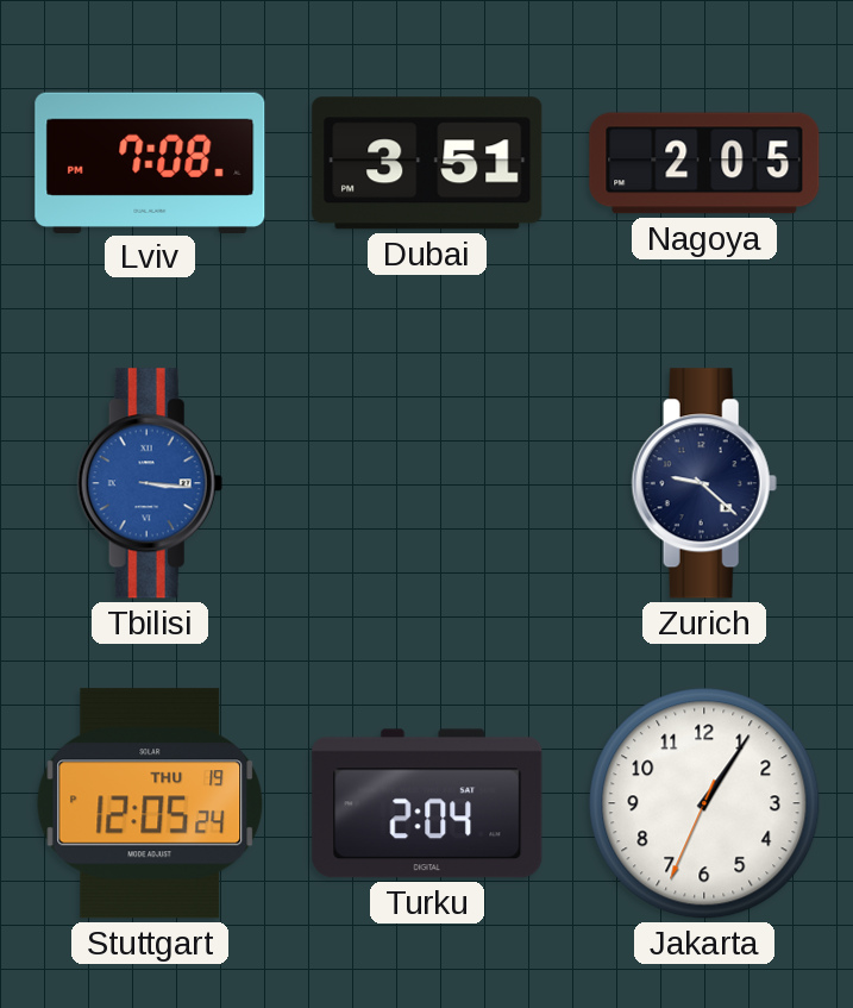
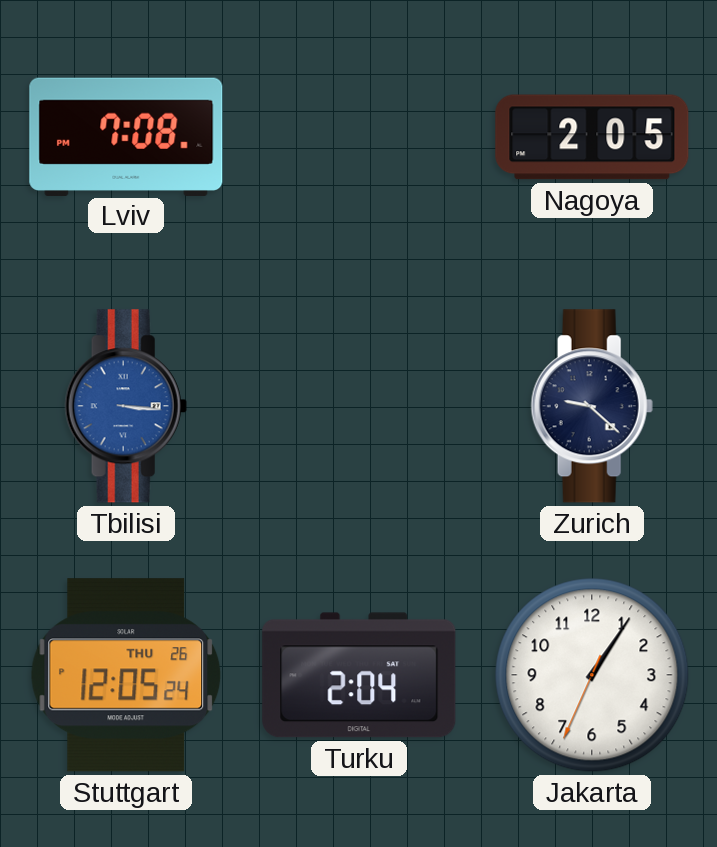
Dubai: 3:51 -> none
Stuttgart date: THU 19 -> THU 26
